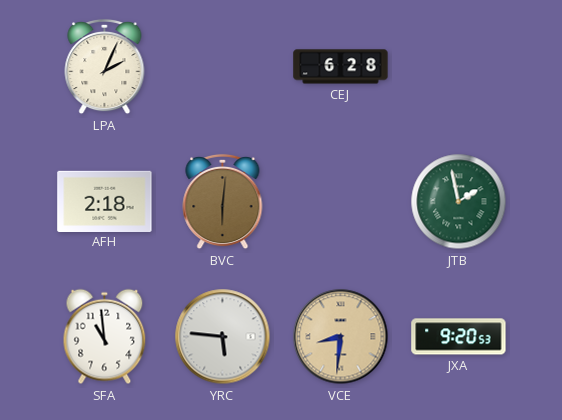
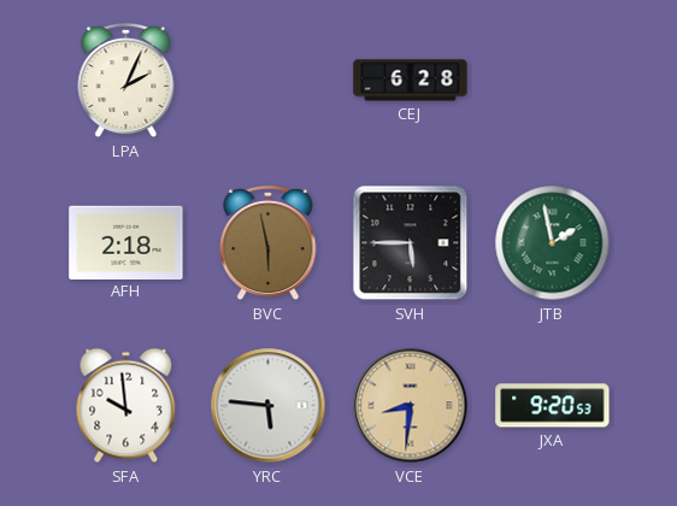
BVC: 6:01 -> 5:58
SVH: none -> 5:45
SFA: 10:59 -> 9:59
